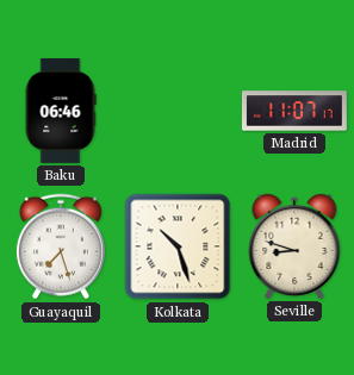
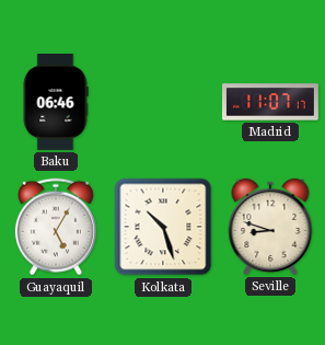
Guayaquil: 7:27 -> 5:05
